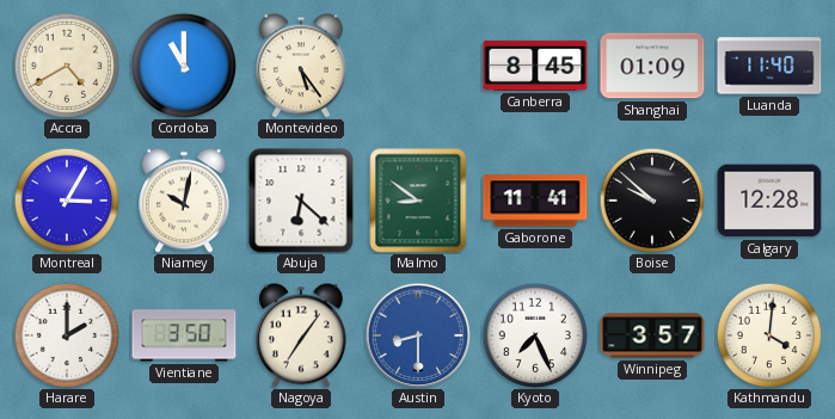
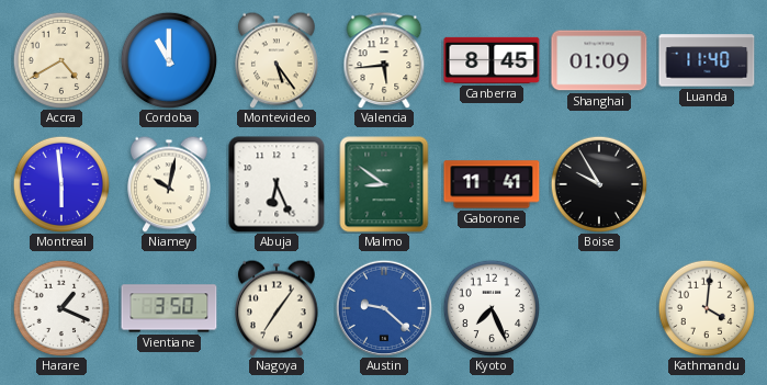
Valencia: none -> 5:44
Montreal: 3:05 -> 5:59
Abuja: 6:22 -> 6:26
Boise: 9:52 -> 9:55
Calgary: 12:28 -> none
Harare: 2:00 -> 1:19
Austin: 8:30 -> 9:22
Winnipeg: 3:57 -> none
